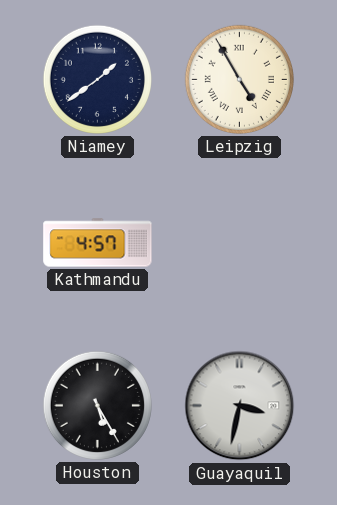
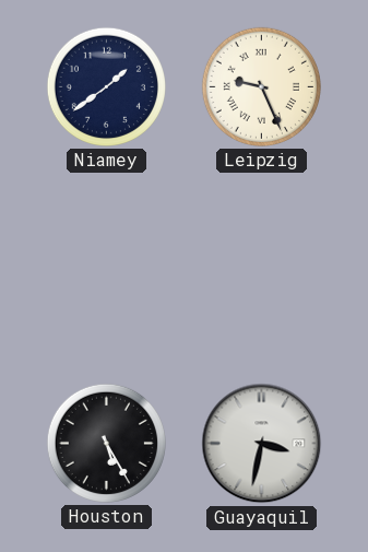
Leipzig: 4:55 -> 9:26
Kathmandu: 4:57 -> none
